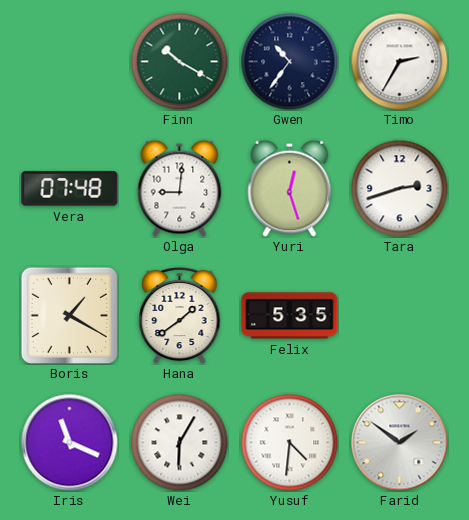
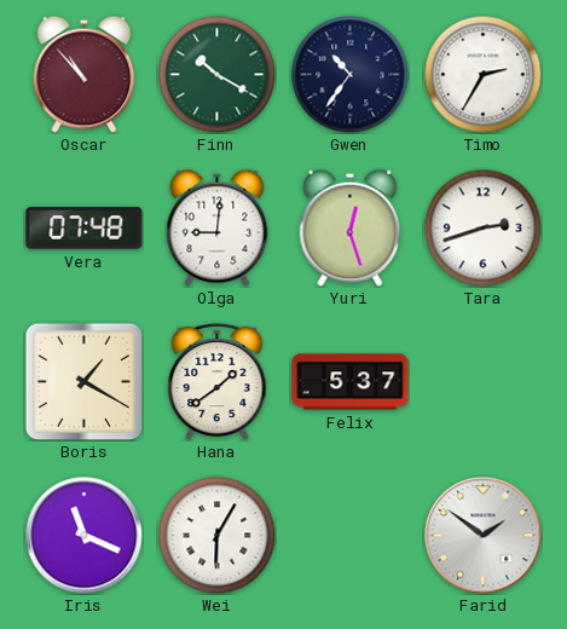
Oscar: none -> 10:53
Felix: 5:35 -> 5:37
Yusuf: 4:31 -> none
